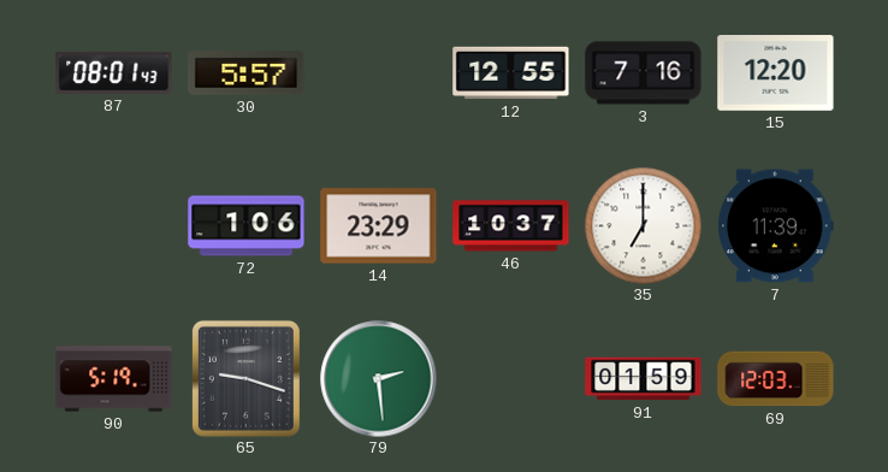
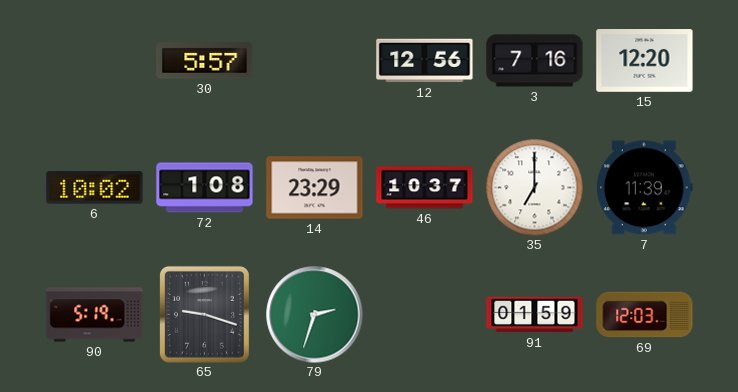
87: 08:01 -> none
12: 12:55 -> 12:56
6: none -> 10:02
72: 1:06 -> 1:08
79: 2:29 -> 2:33
